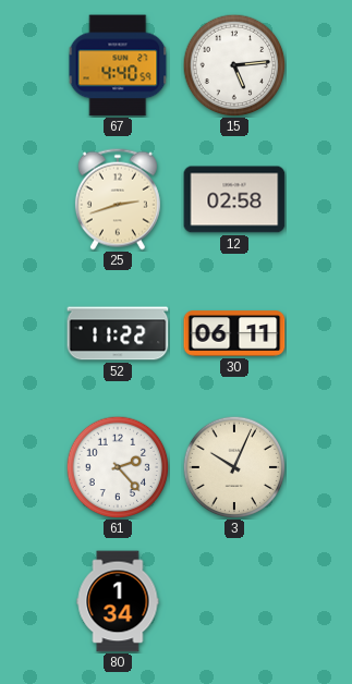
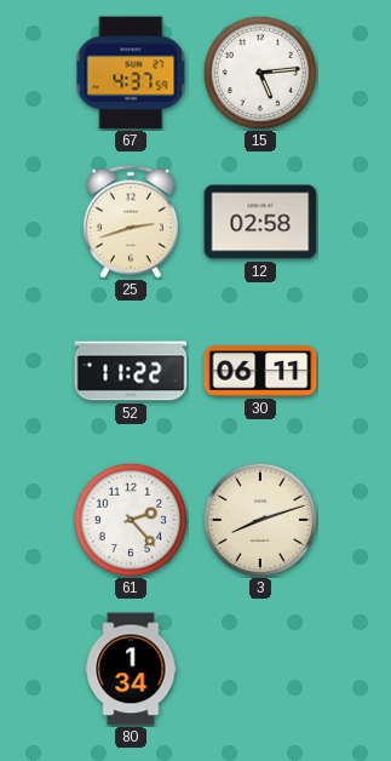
67: 4:40 -> 4:37
3: 10:04 -> 8:12
